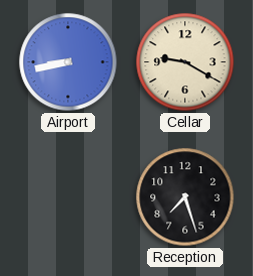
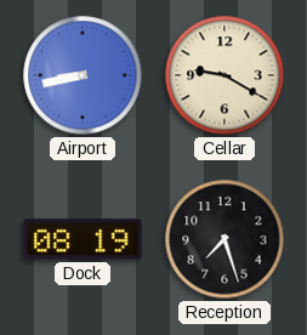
Dock: none -> 08:19
